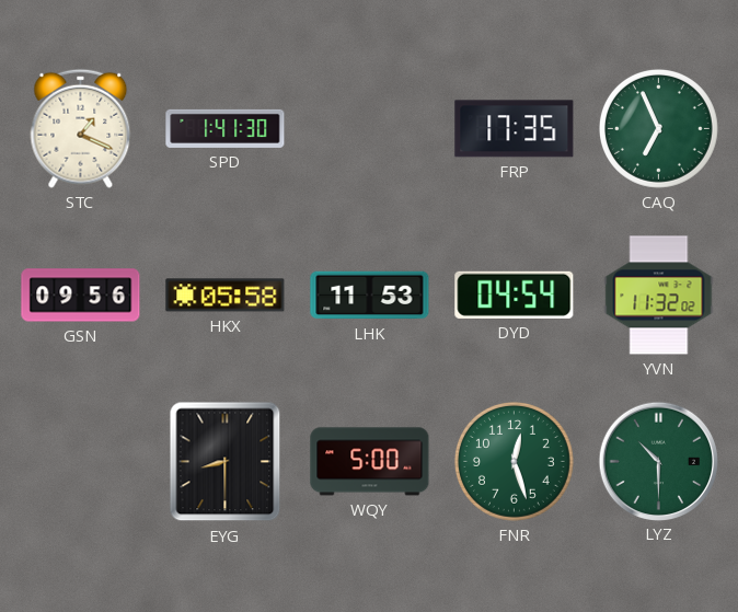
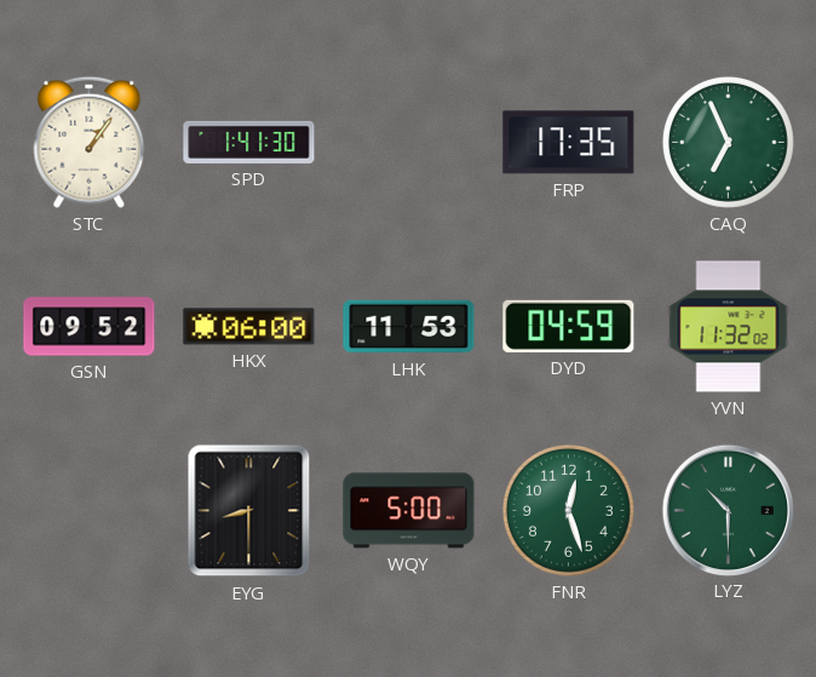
STC: 1:19 -> 1:06
GSN: 09:56 -> 09:52
HKX: 05:58 -> 06:00
DYD: 04:54 -> 04:59
